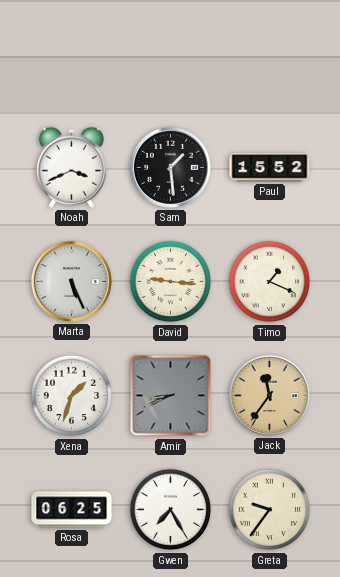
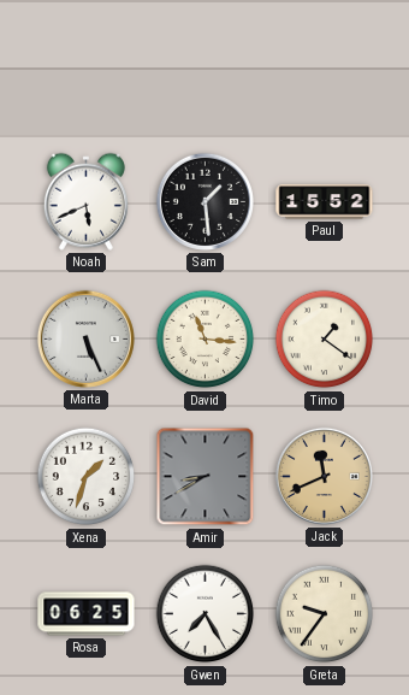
Noah: 3:41 -> 5:41
David: 9:16 -> 11:16
Timo: 1:19 -> 1:21
Amir: 8:41 -> 8:40
Jack: 11:36 -> 11:41
